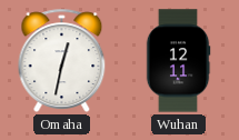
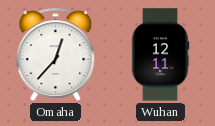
Omaha: 12:32 -> 12:37
